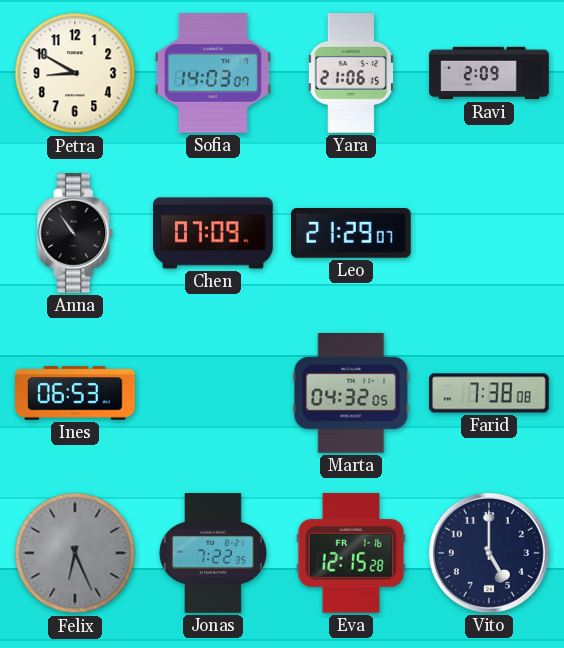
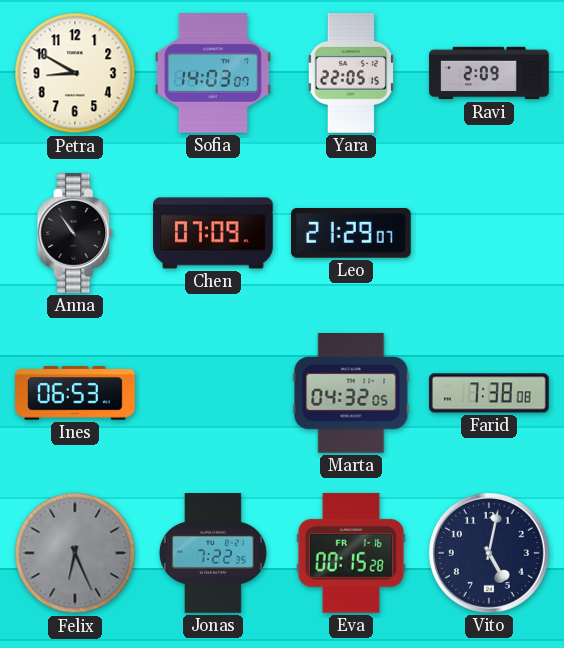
Yara: 21:06 -> 22:05
Eva: 12:15 -> 00:15
Vito: 5:00 -> 5:02
